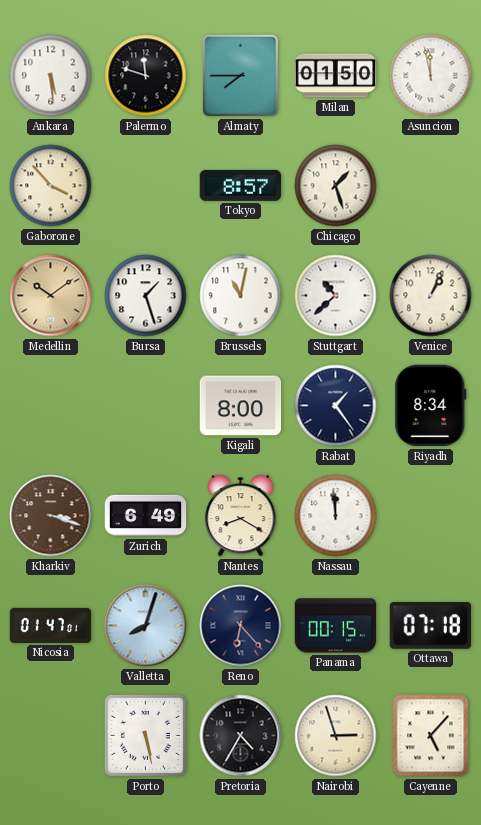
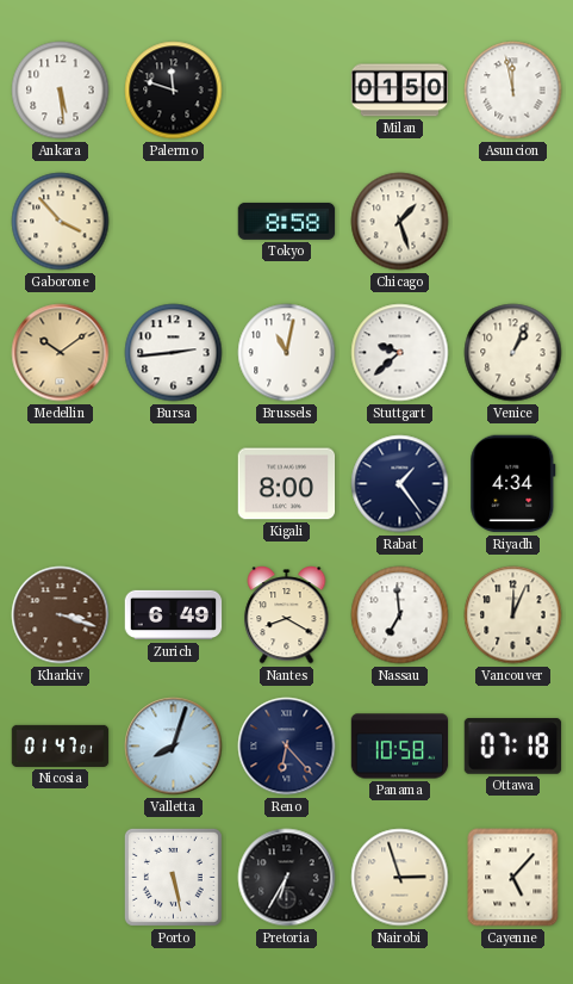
Almaty: 7:45 -> none
Tokyo: 8:57 -> 8:58
Bursa: 1:27 -> 2:44
Stuttgart: 10:38 -> 9:38
Riyadh: 8:34 -> 4:34
Nassau: 11:59 -> 6:59
Vancouver: none -> 12:04
Panama: 00:15 -> 10:58
Pretoria: 4:35 -> 6:35
